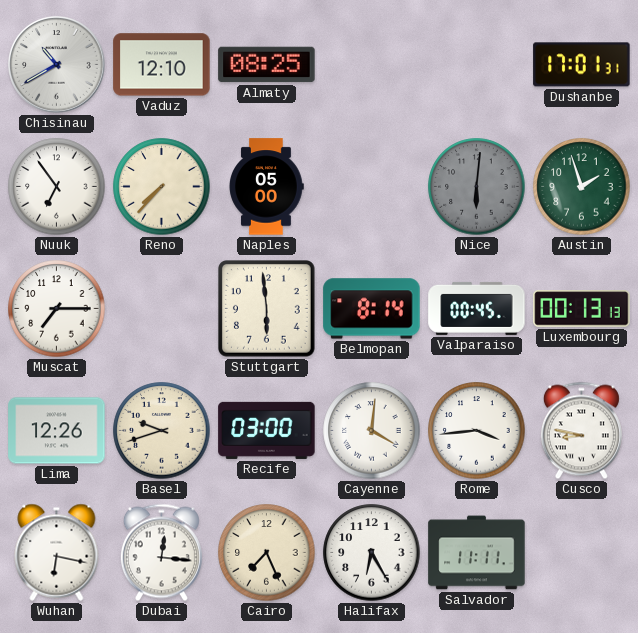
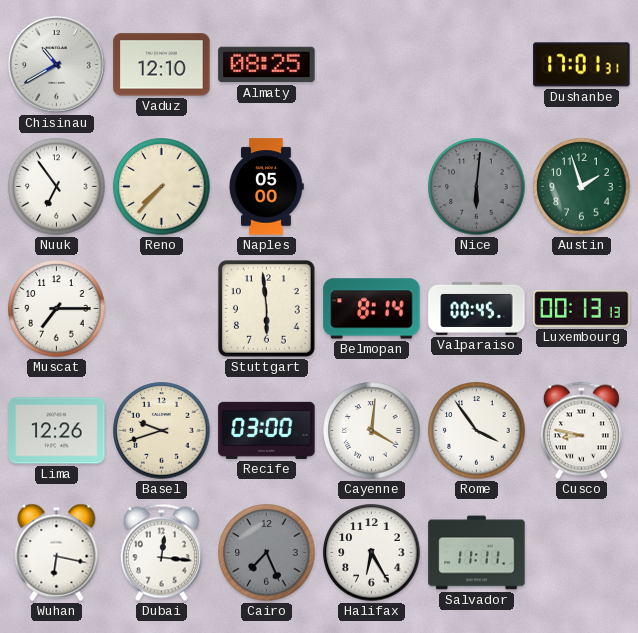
Rome: 3:44 -> 3:54
Cairo dial: cream -> grey
